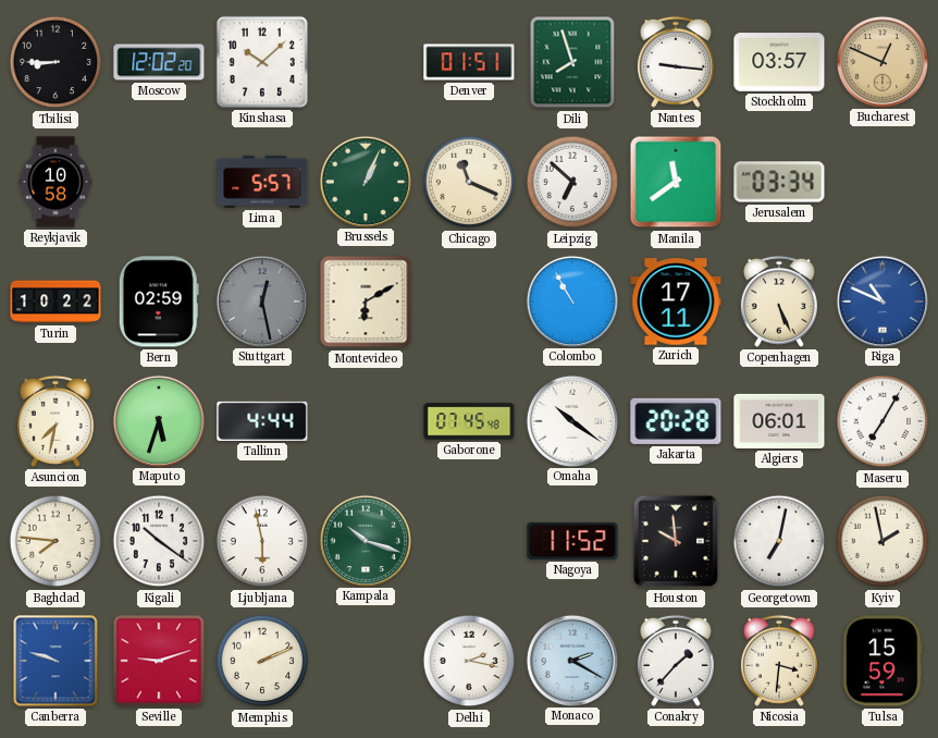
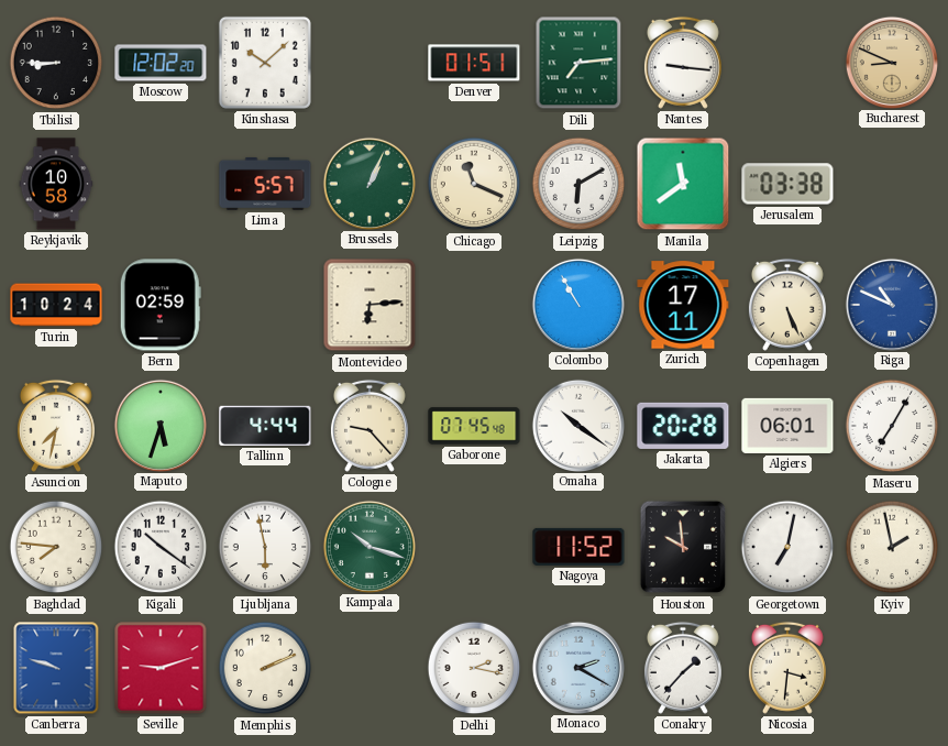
Dili: 7:57 -> 7:14
Stockholm: 03:57 -> none
Bucharest: 12:49 -> 8:49
Leipzig: 6:52 -> 6:10
Jerusalem: 03:34 -> 03:38
Turin: 10:22 -> 10:24
Stuttgart: 12:28 -> none
Montevideo: 6:10 -> 6:14
Cologne: none -> 9:23
Tulsa: 15:59 -> none
